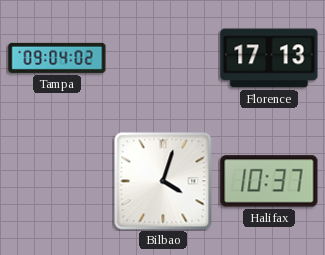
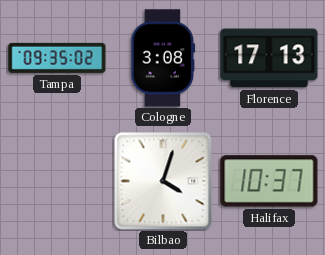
Tampa: 09:04 -> 09:35
Cologne: none -> 3:08
